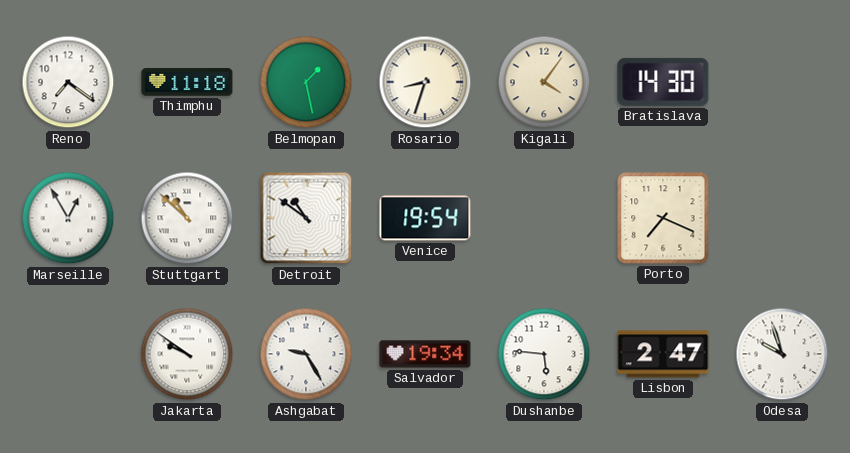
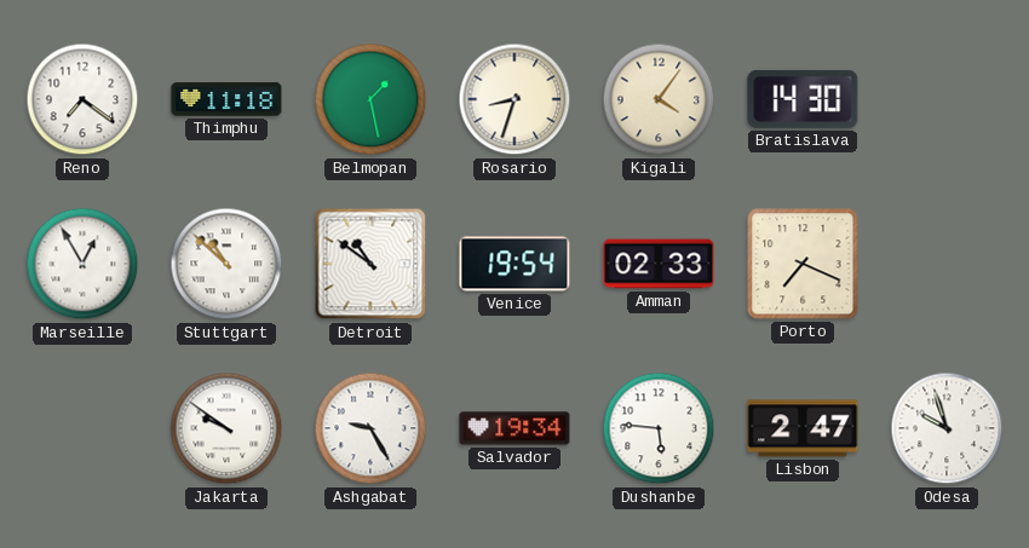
Amman: none -> 02:33
